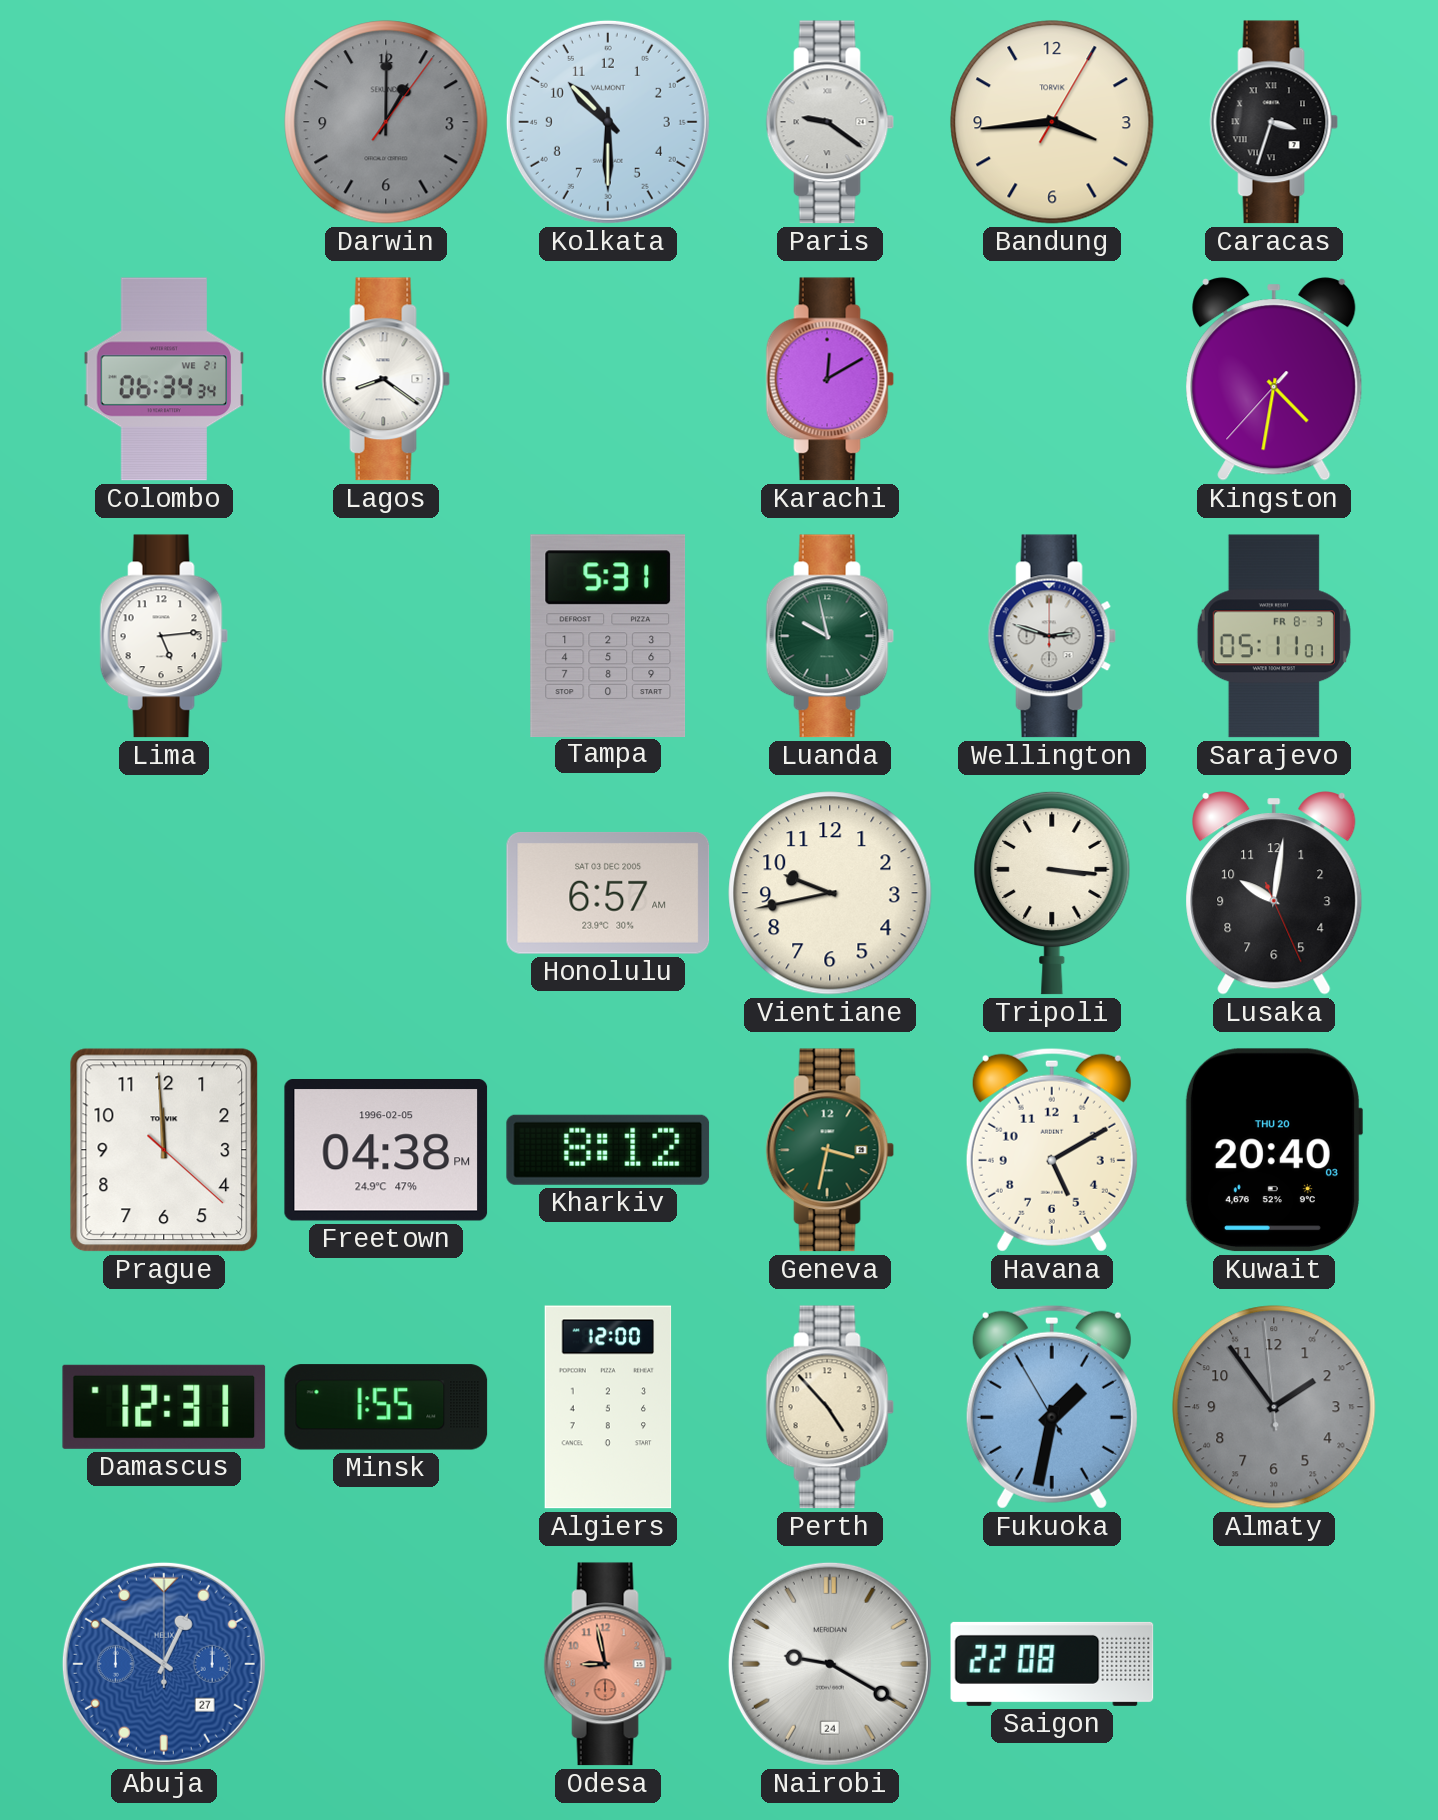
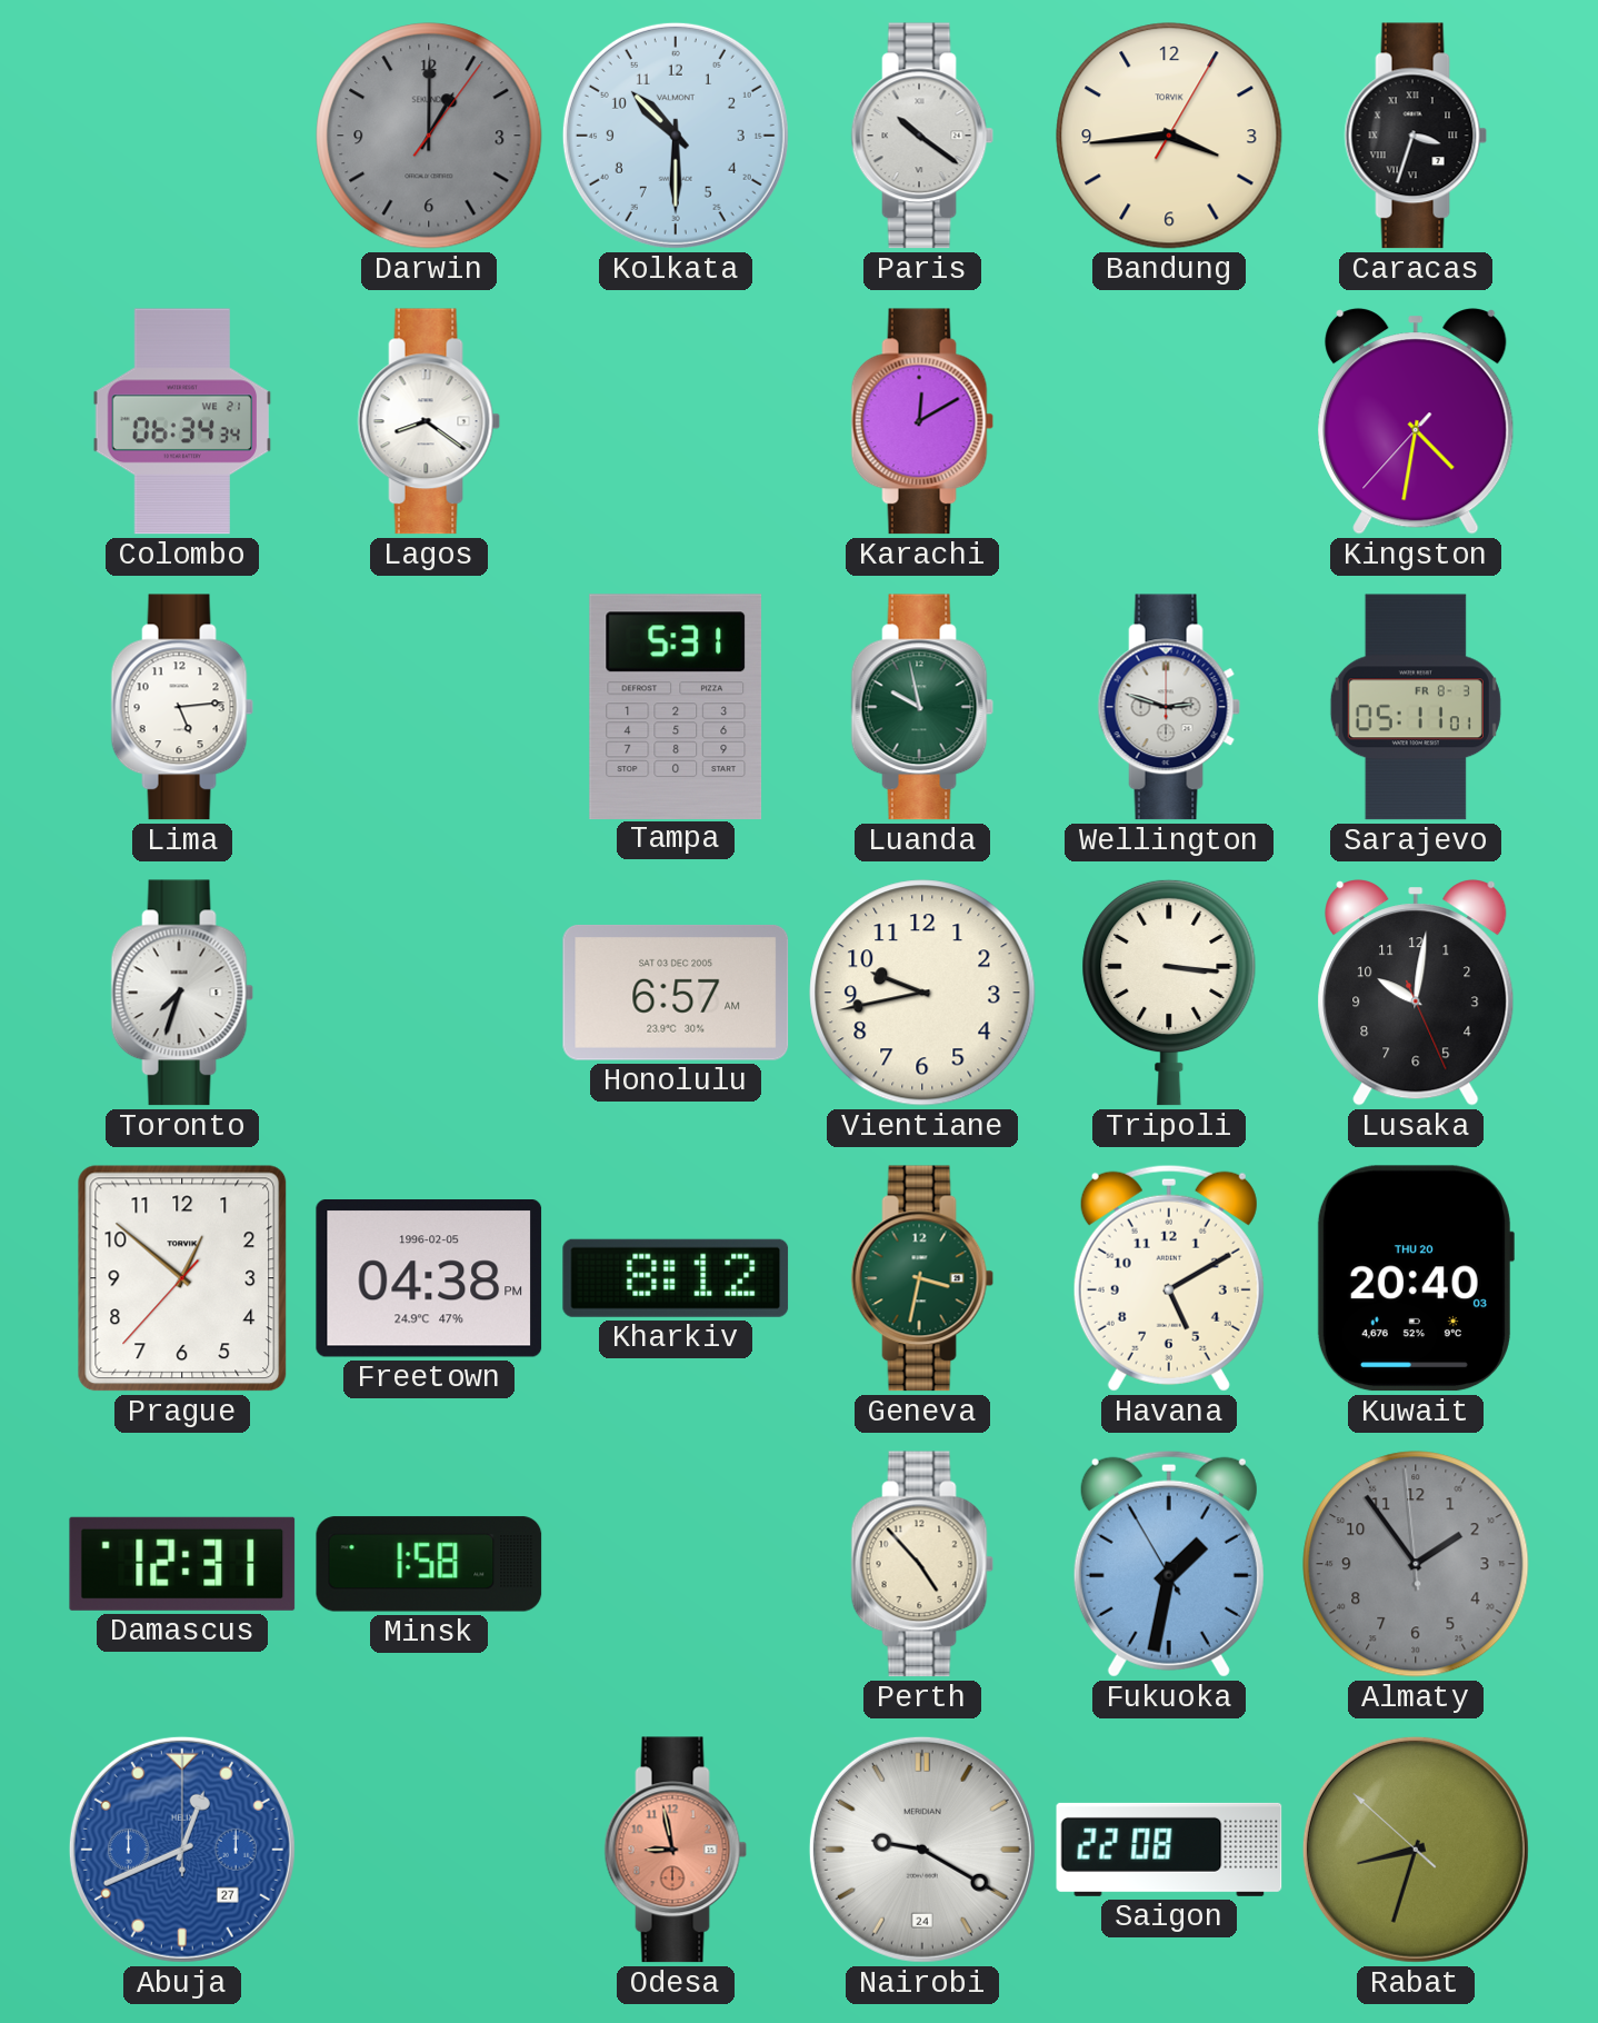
Paris: 9:21 -> 10:21
Toronto: none -> 7:33
Prague: 11:59 -> 12:51
Minsk: 1:55 -> 1:58
Algiers: 12:00 -> none
Abuja: 12:51 -> 12:41
Rabat: none -> 8:32
